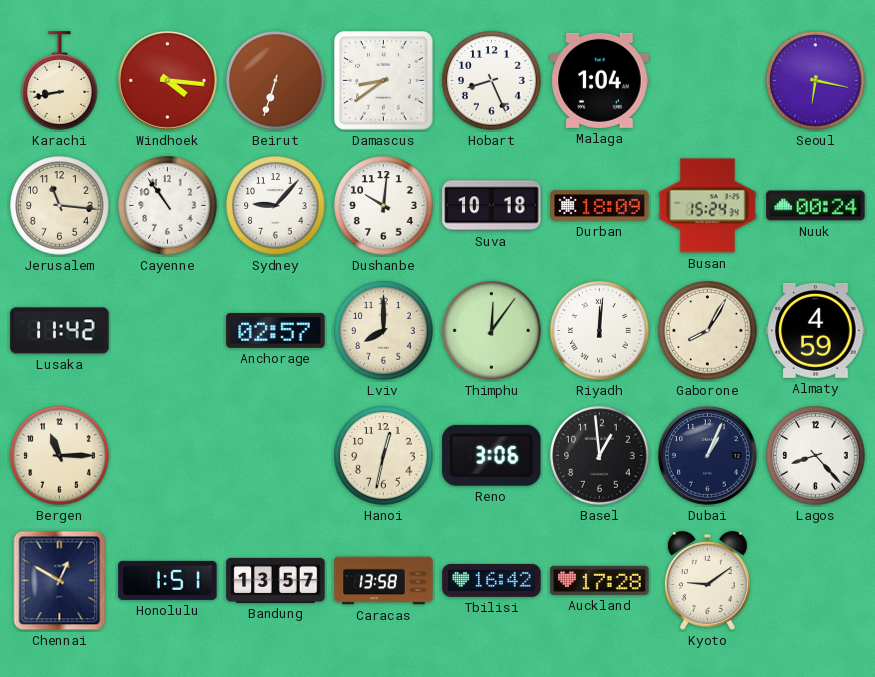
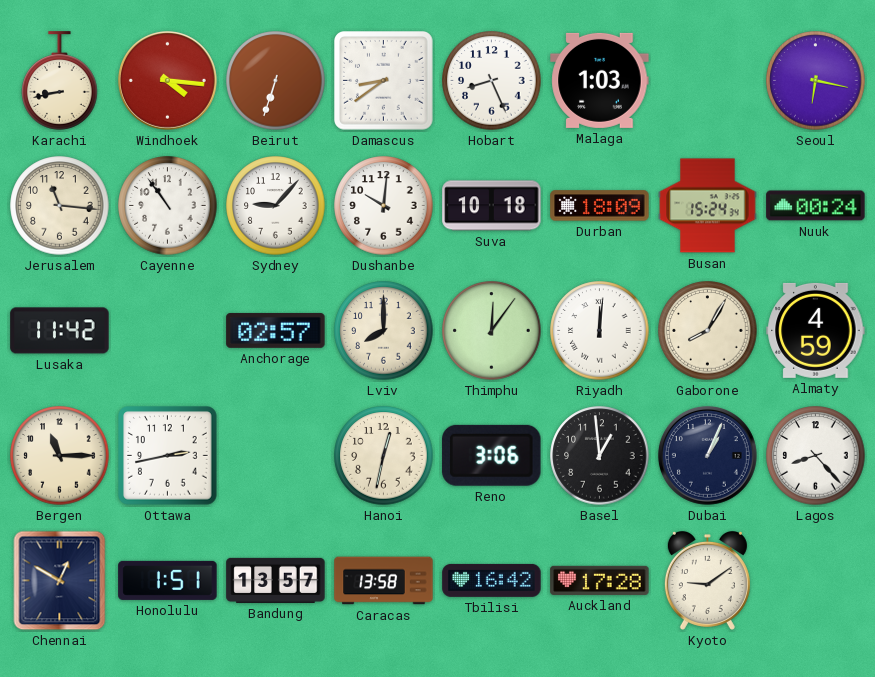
Malaga: 1:04 -> 1:03
Ottawa: none -> 2:43
